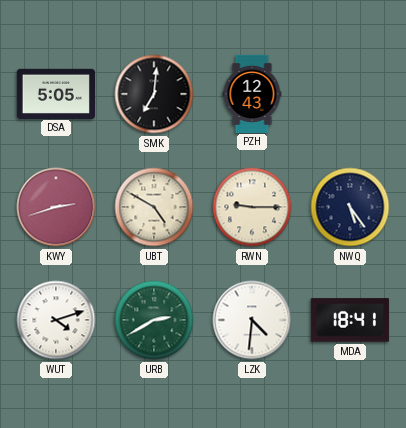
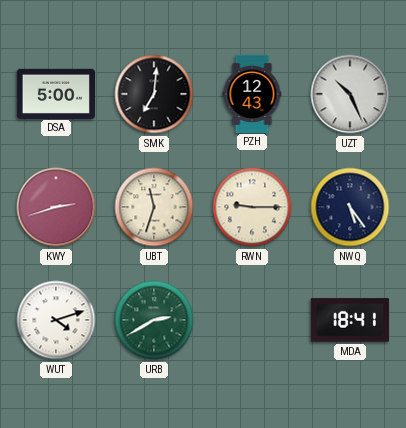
DSA: 5:05 -> 5:00
UZT: none -> 10:26
UBT: 4:50 -> 11:33
LZK: 4:31 -> none
